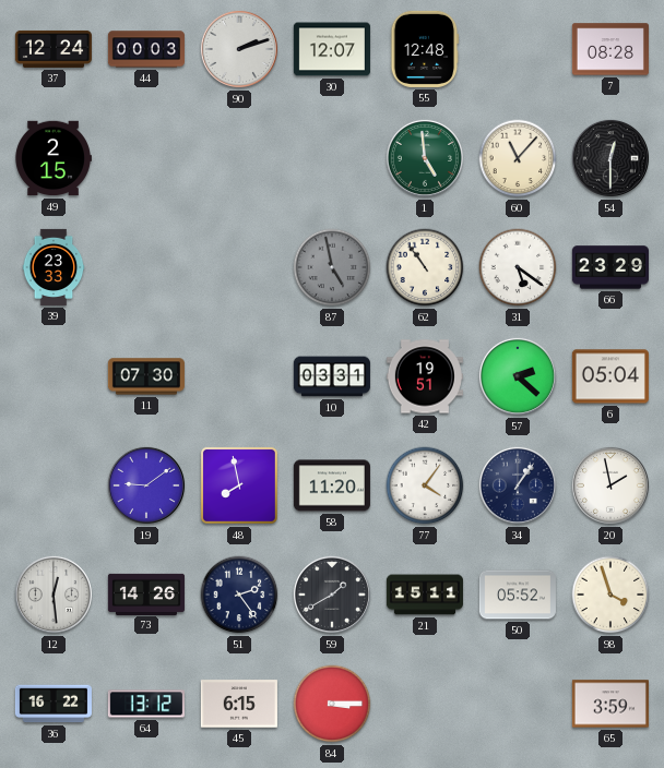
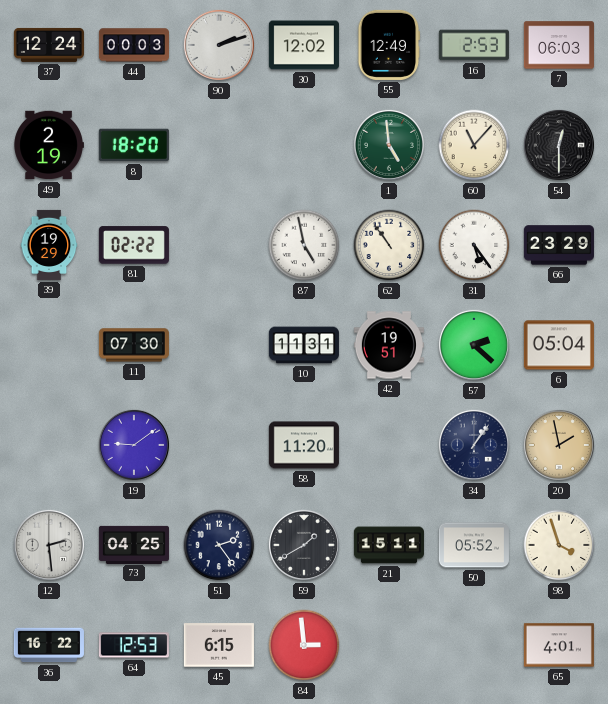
30: 12:07 -> 12:02
55: 12:48 -> 12:49
16: none -> 2:53
7: 08:28 -> 06:03
49: 2:15 -> 2:19
8: none -> 18:20
39: 23:33 -> 19:29
81: none -> 02:22
87 dial: grey -> white
31: 5:21 -> 5:24
10: 03:31 -> 11:31
48: 7:58 -> none
77: 4:06 -> none
20 dial: white -> champagne
12: 12:29 -> 2:29
73: 14:26 -> 04:25
64: 13:12 -> 12:53
84: 3:15 -> 2:59
65: 3:59 -> 4:01
